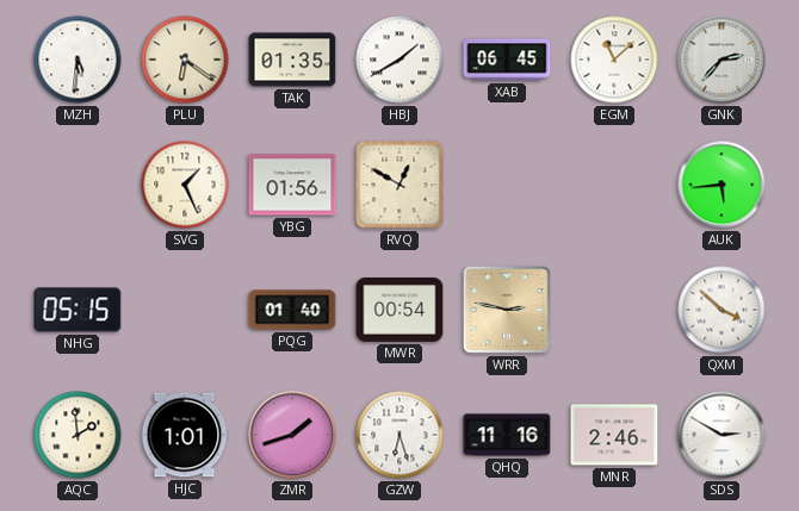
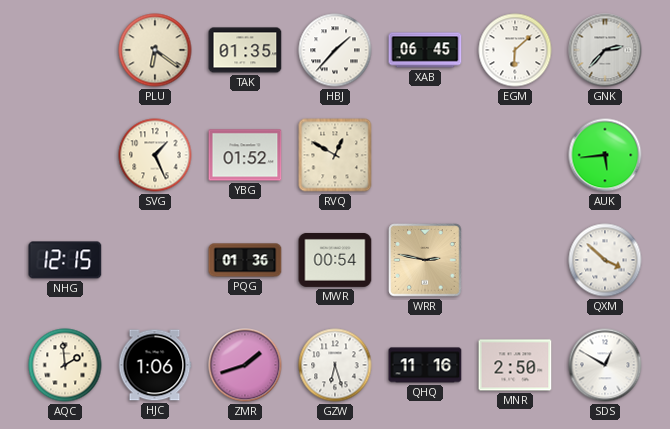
MZH: 5:31 -> none
HBJ: 1:40 -> 1:37
EGM: 11:08 -> 6:08
YBG: 01:56 -> 01:52
NHG: 05:15 -> 12:15
PQG: 01:40 -> 01:36
HJC: 1:01 -> 1:06
MNR: 2:46 -> 2:50
SDS: 2:50 -> 12:50
